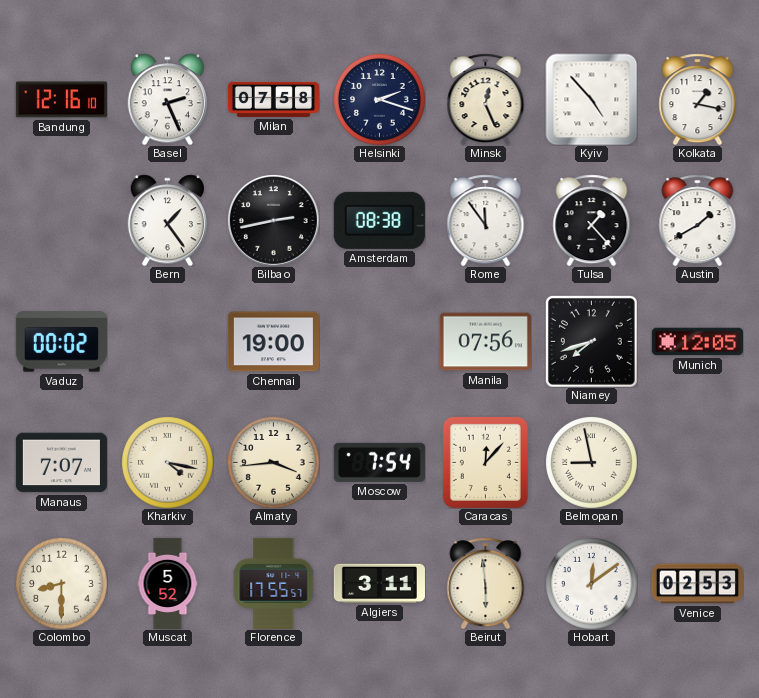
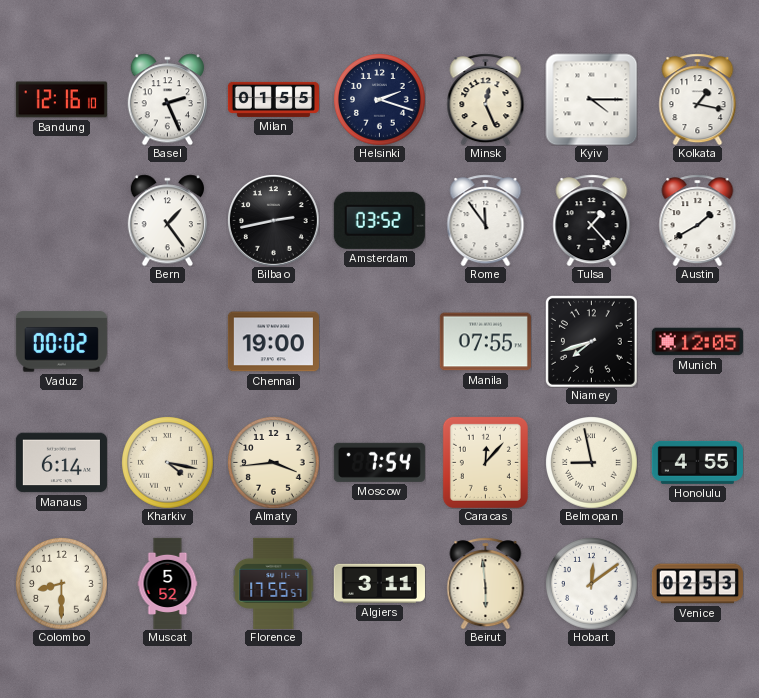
Milan: 07:58 -> 01:55
Kyiv: 4:53 -> 4:15
Amsterdam: 08:38 -> 03:52
Manila: 07:56 -> 07:55
Manaus: 7:07 -> 6:14
Honolulu: none -> 4:55
